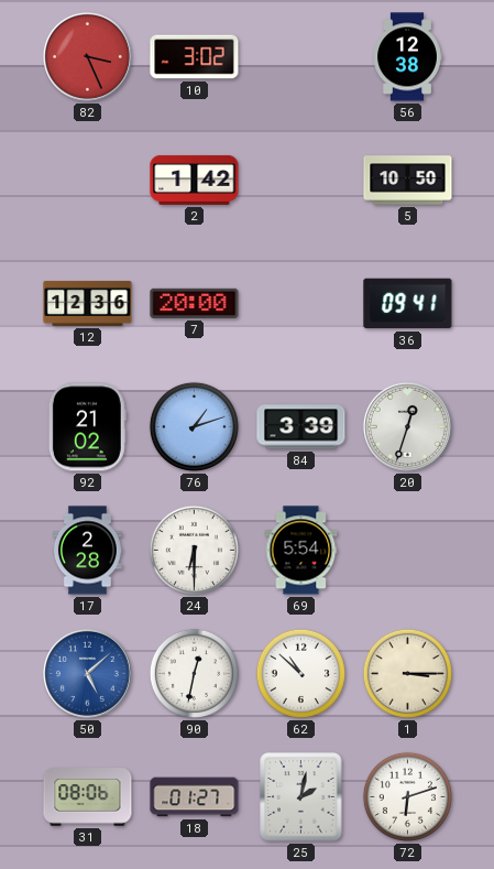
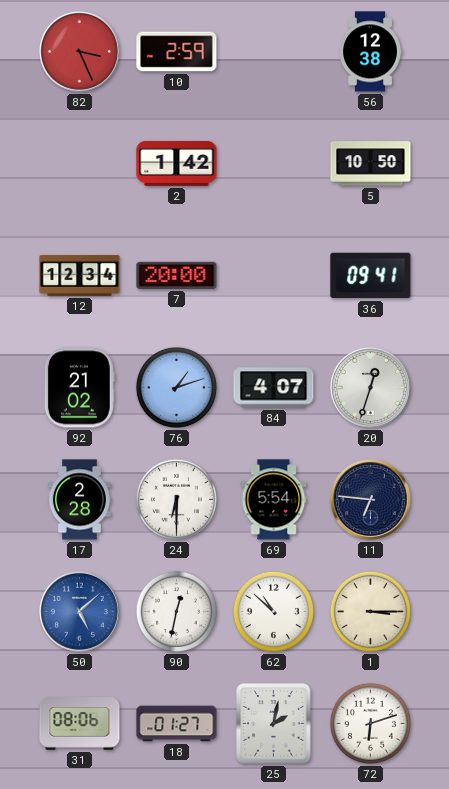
10: 3:02 -> 2:59
12: 12:36 -> 12:34
84: 3:39 -> 4:07
11: none -> 6:46
